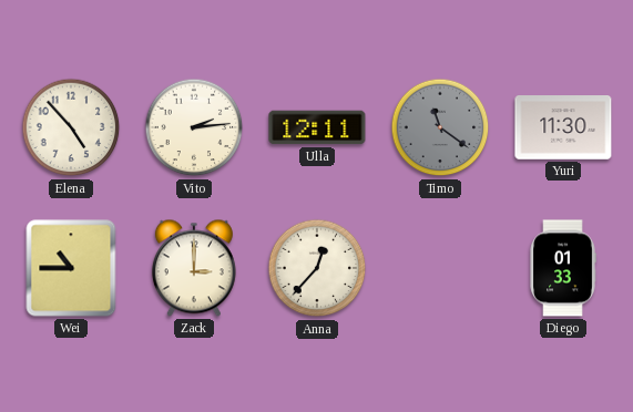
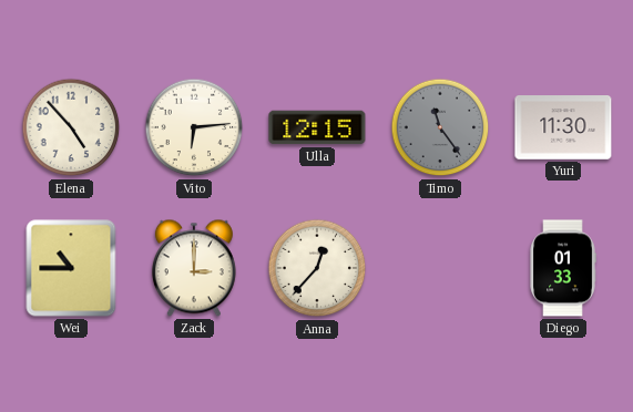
Vito: 2:14 -> 6:14
Ulla: 12:11 -> 12:15
Timo: 11:21 -> 11:24
